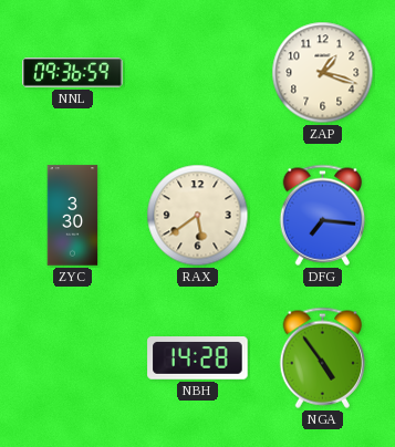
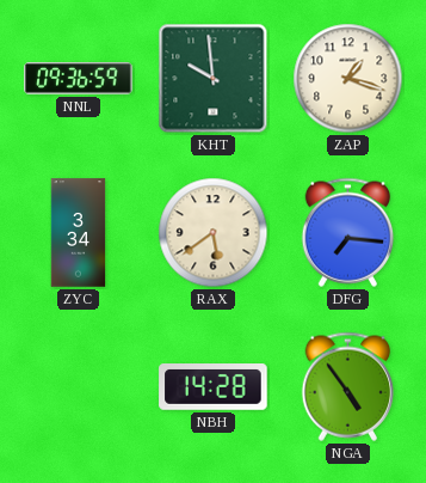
KHT: none -> 9:59
ZYC: 3:30 -> 3:34
